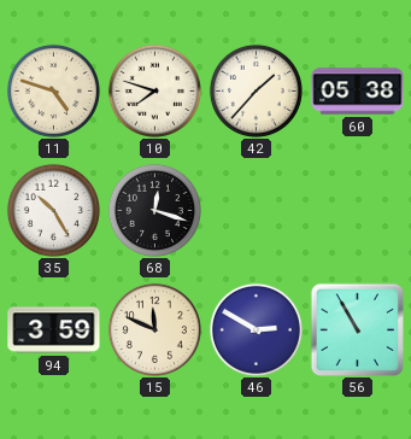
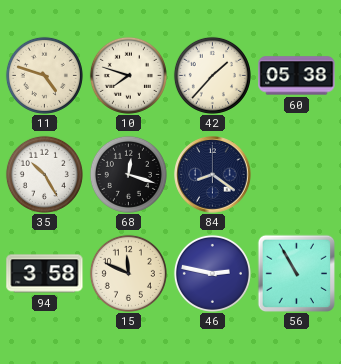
84: none -> 8:21
94: 3:59 -> 3:58
46: 2:50 -> 2:47
